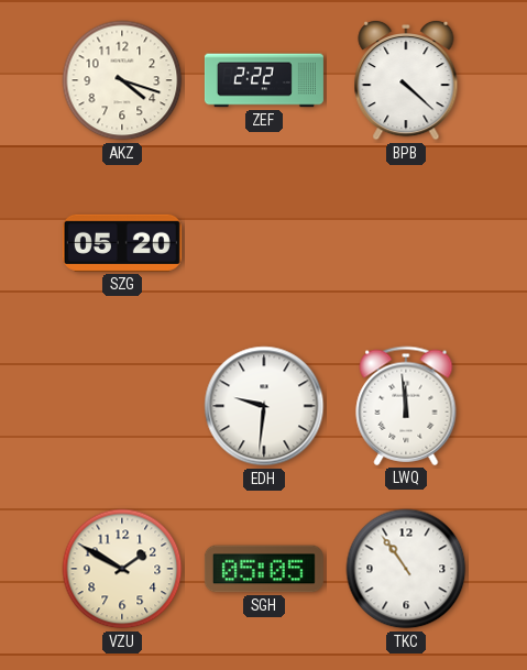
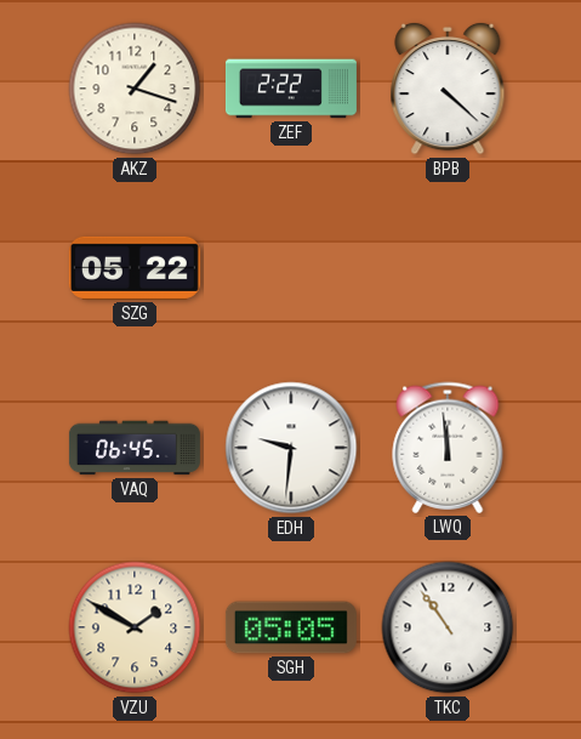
AKZ: 4:18 -> 1:18
SZG: 05:20 -> 05:22
VAQ: none -> 06:45
